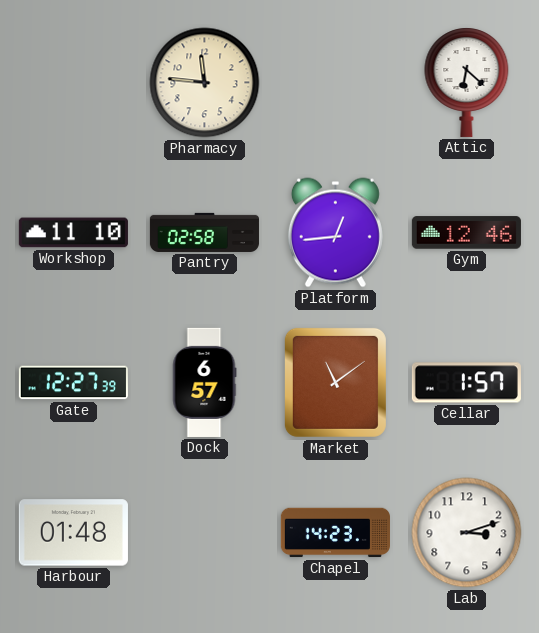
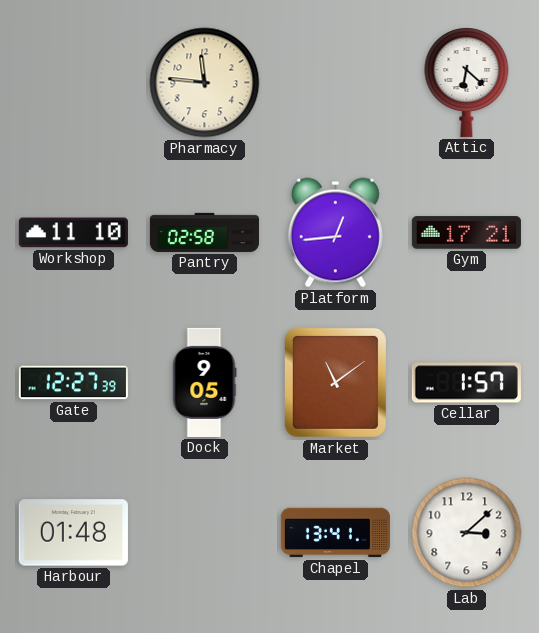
Gym: 12:46 -> 17:21
Dock: 6:57 -> 9:05
Chapel: 14:23 -> 13:41
Lab: 3:12 -> 3:08
